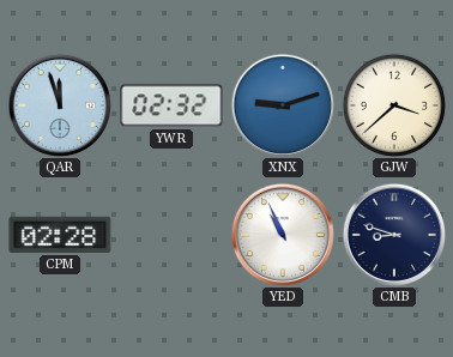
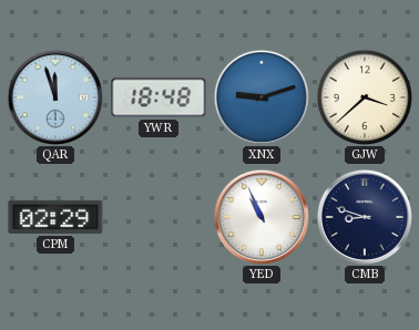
YWR: 02:32 -> 18:48
CPM: 02:28 -> 02:29
